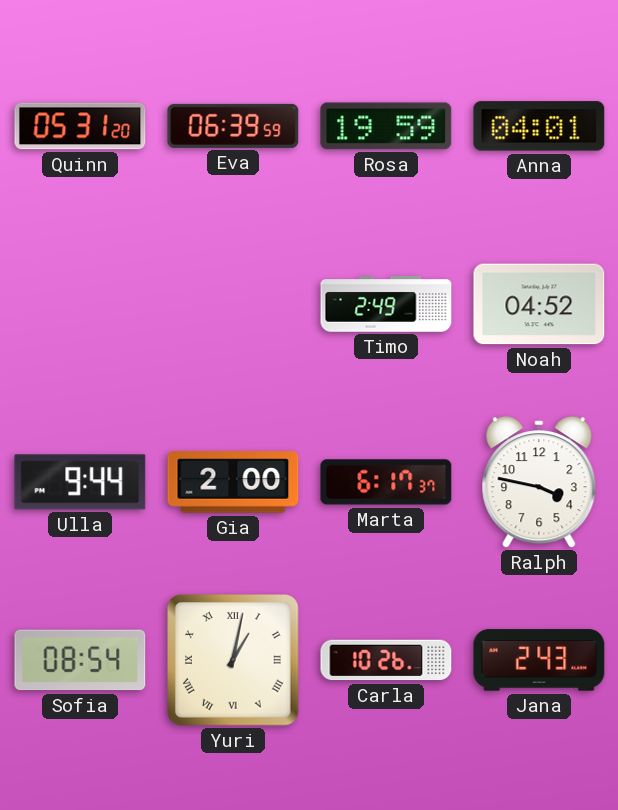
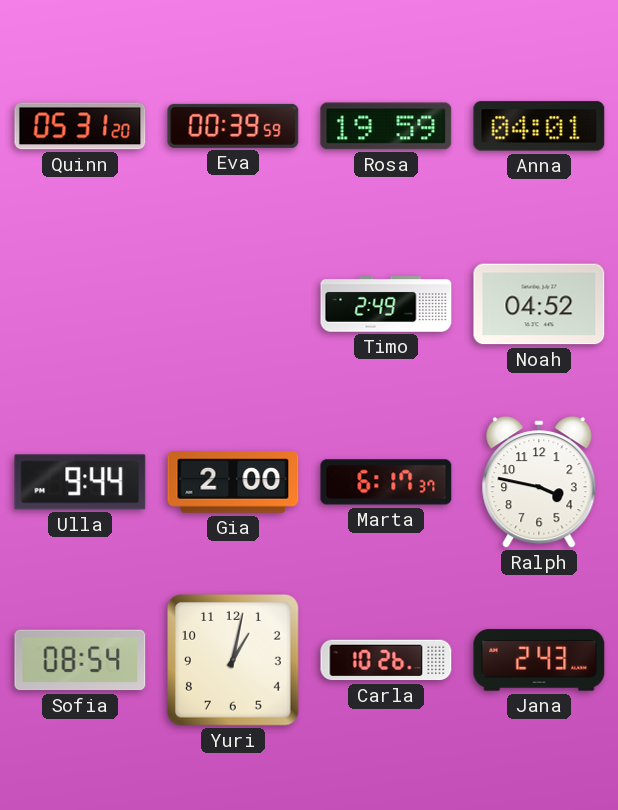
Eva: 06:39 -> 00:39
Yuri numerals: Roman -> Arabic
